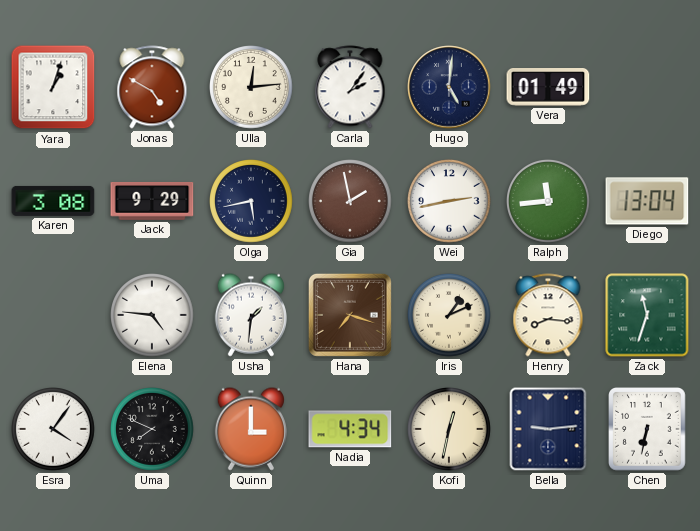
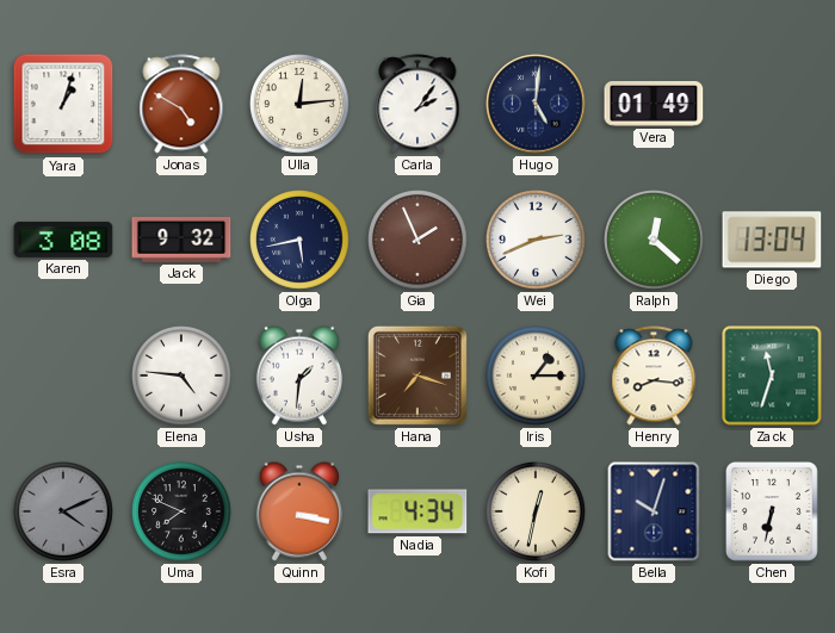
Jack: 9:29 -> 9:32
Gia: 1:58 -> 1:56
Wei: 2:43 -> 2:41
Ralph: 11:44 -> 12:22
Iris: 1:11 -> 1:15
Esra: 4:06 -> 4:11
Esra dial: white -> grey
Quinn: 3:00 -> 3:17
Bella: 9:14 -> 10:03
